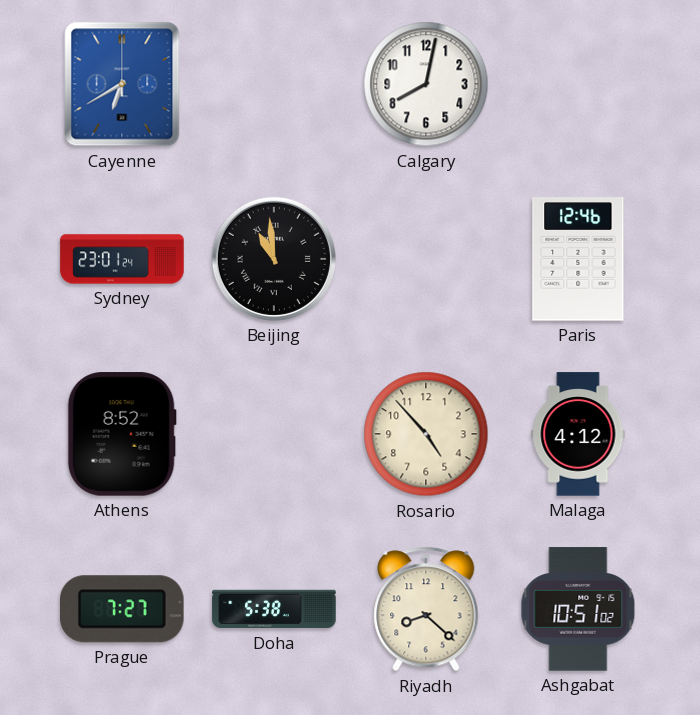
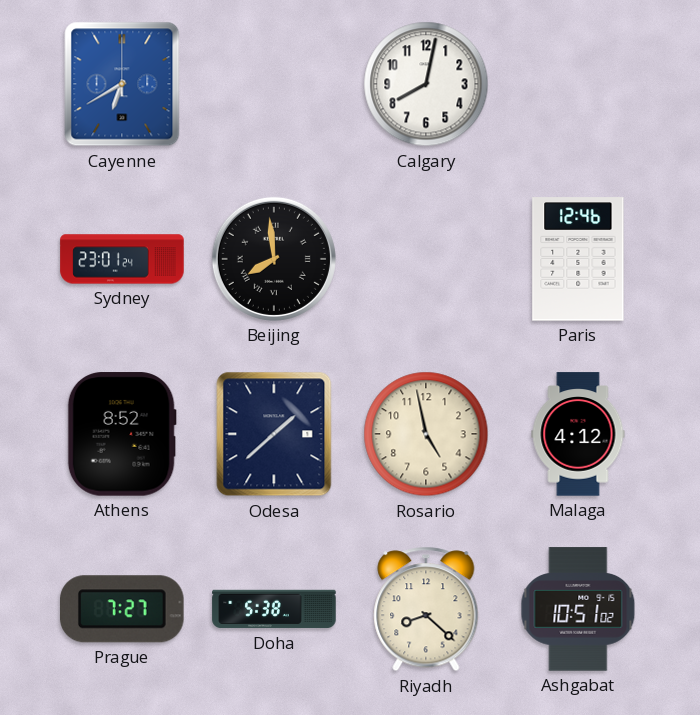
Beijing: 10:59 -> 7:59
Odesa: none -> 1:38
Rosario: 4:53 -> 4:58
